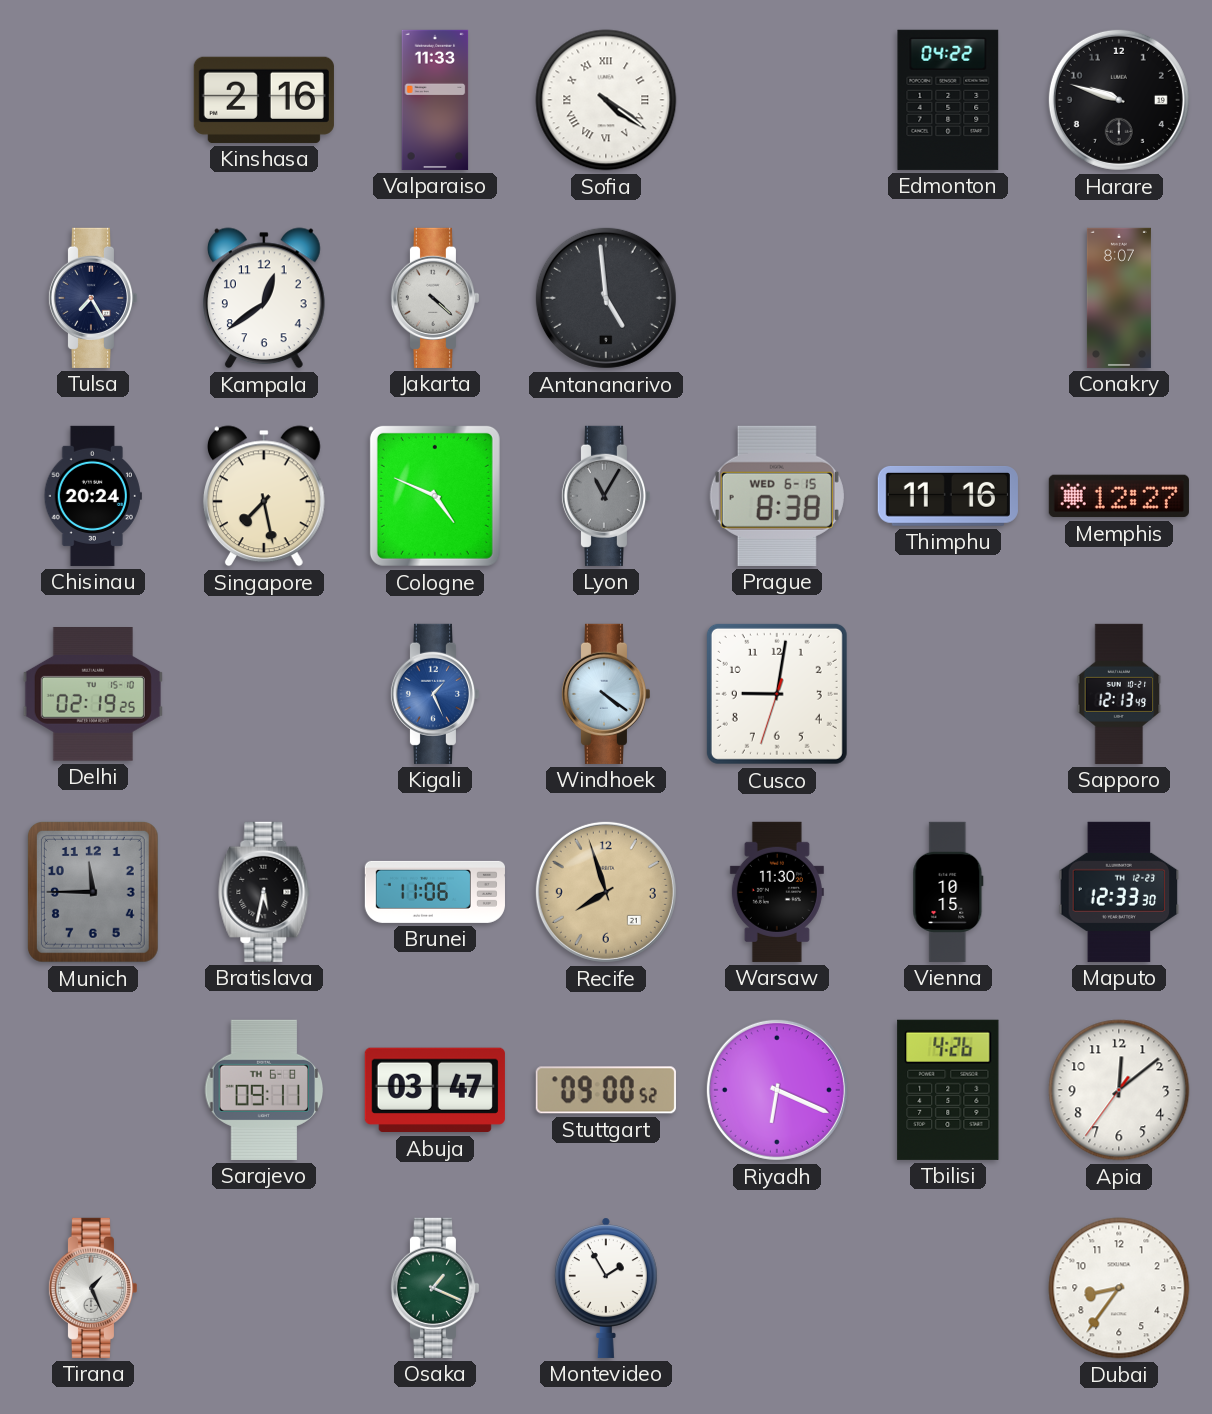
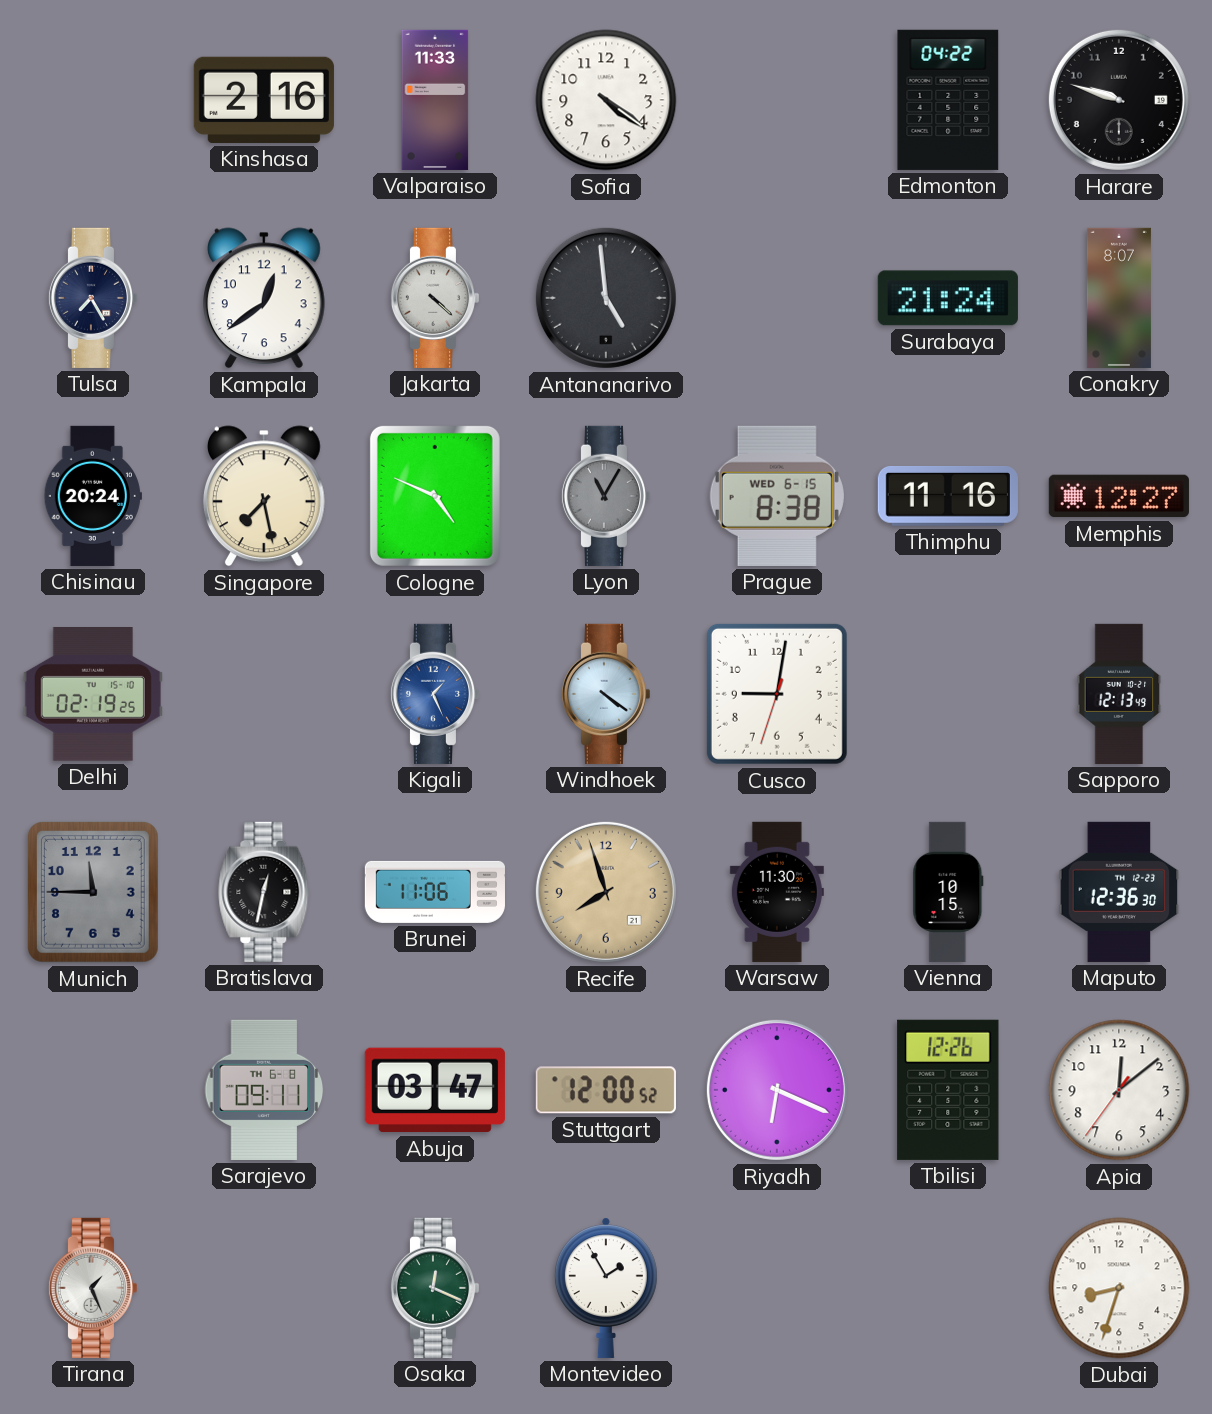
Sofia numerals: Roman -> Arabic
Surabaya: none -> 21:24
Bratislava: 5:32 -> 12:32
Maputo: 12:33 -> 12:36
Stuttgart: 09:00 -> 12:00
Tbilisi: 4:26 -> 12:26
Osaka: 1:19 -> 12:19
Dubai: 8:36 -> 8:33
